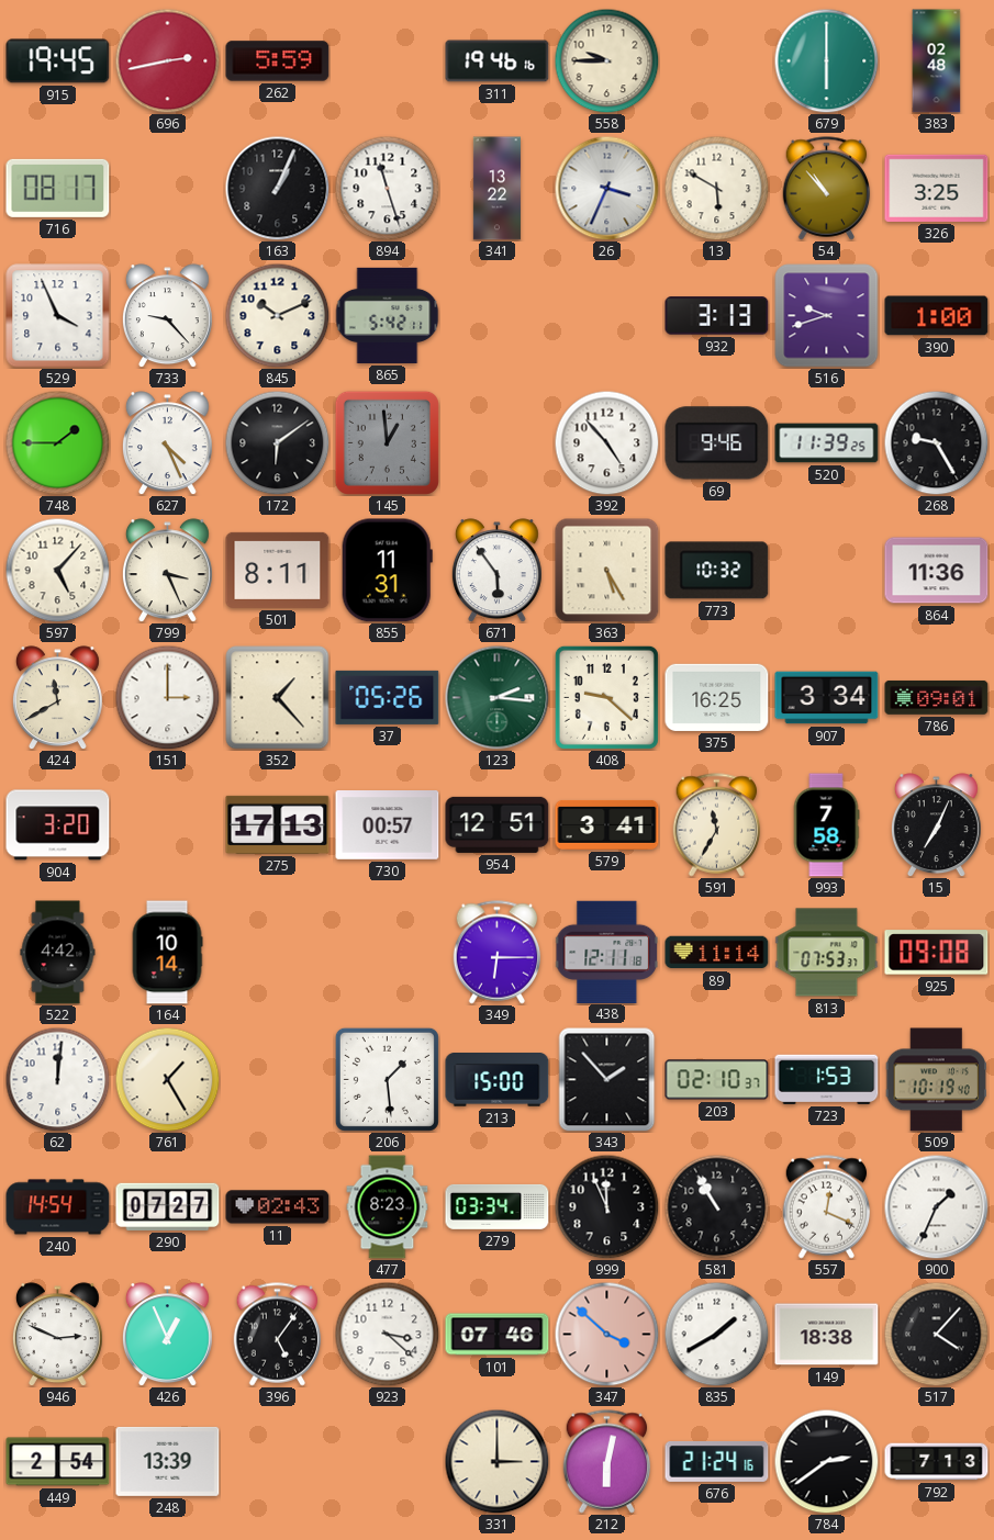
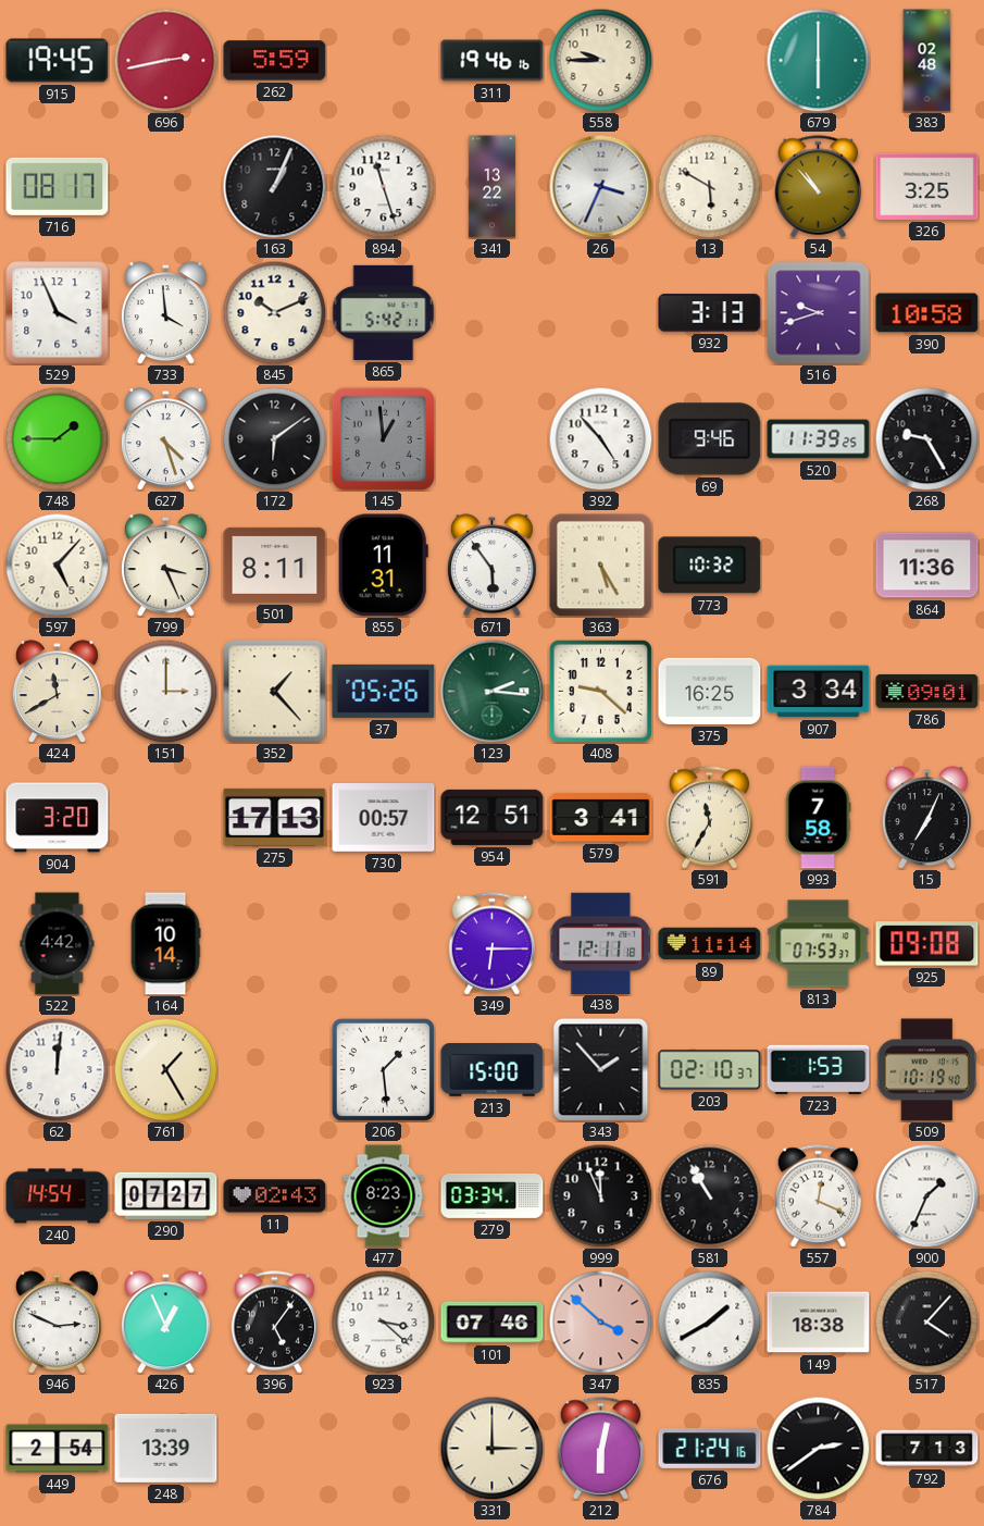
733: 9:23 -> 3:59
390: 1:00 -> 10:58
627: 4:26 -> 4:27
